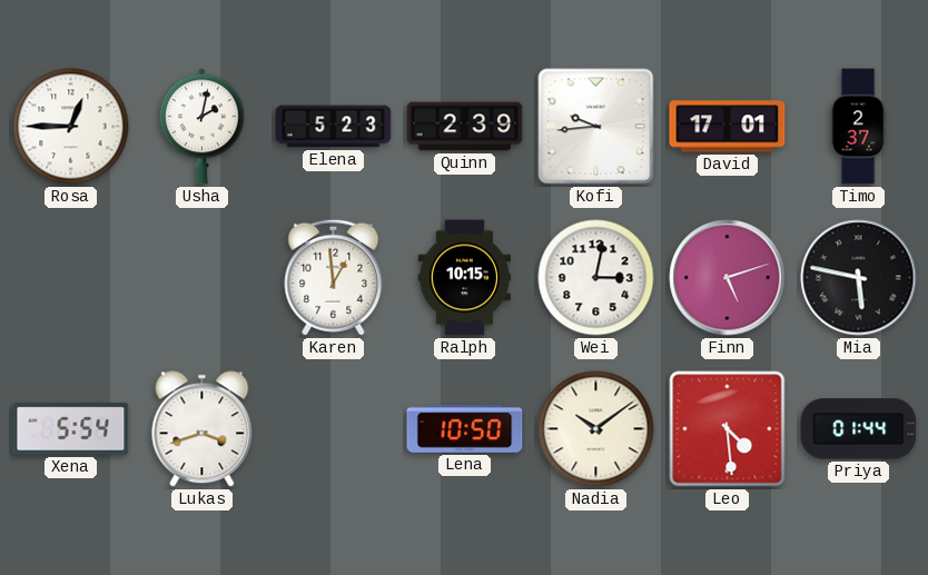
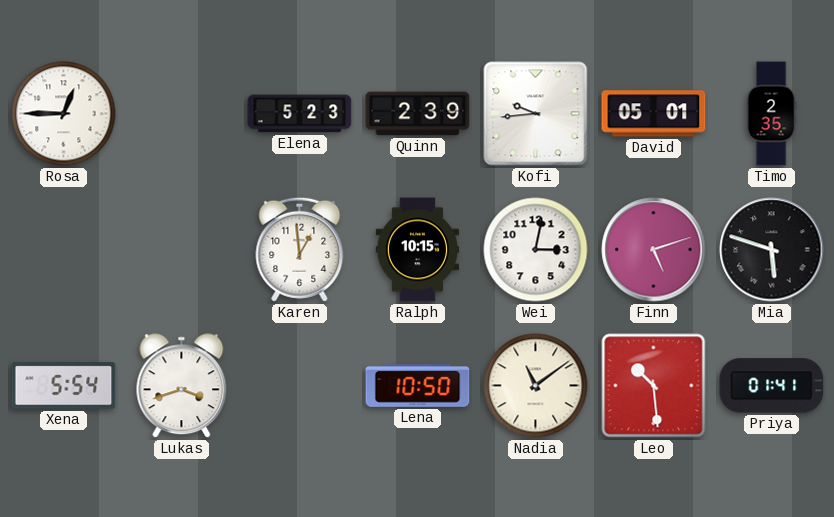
Usha: 2:02 -> none
David: 17:01 -> 05:01
Timo: 2:37 -> 2:35
Mia: 5:47 -> 5:48
Nadia: 10:09 -> 11:09
Leo: 4:29 -> 10:29
Priya: 01:44 -> 01:41
